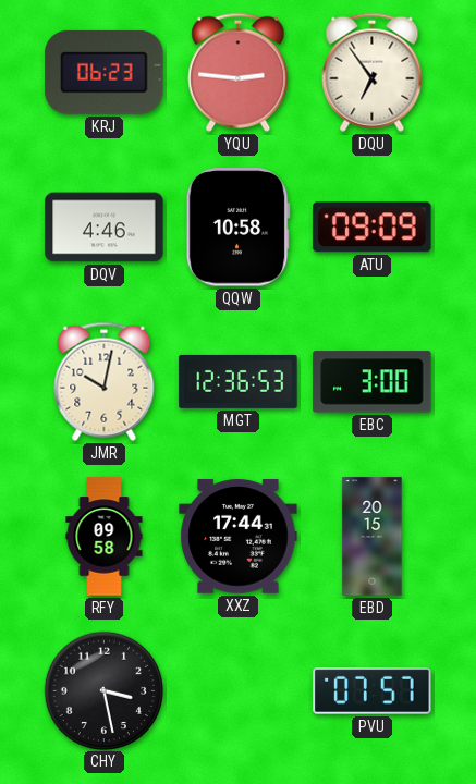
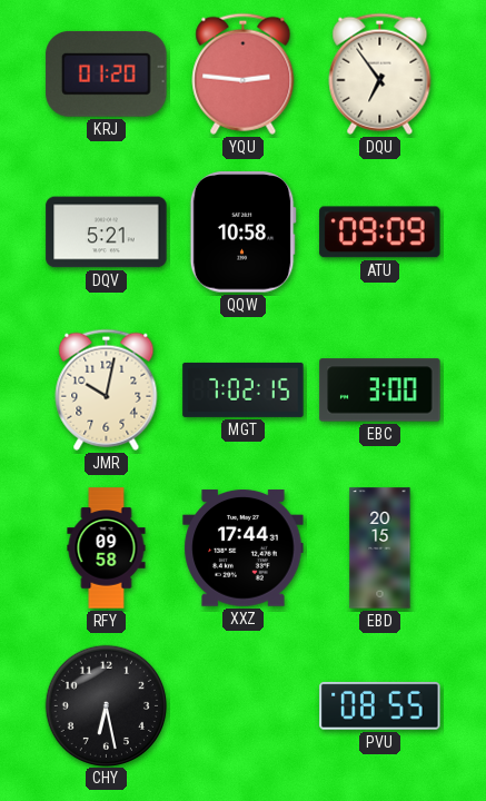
KRJ: 06:23 -> 01:20
DQV: 4:46 -> 5:21
MGT: 12:36 -> 7:02
CHY: 3:28 -> 6:28
PVU: 07:57 -> 08:55
